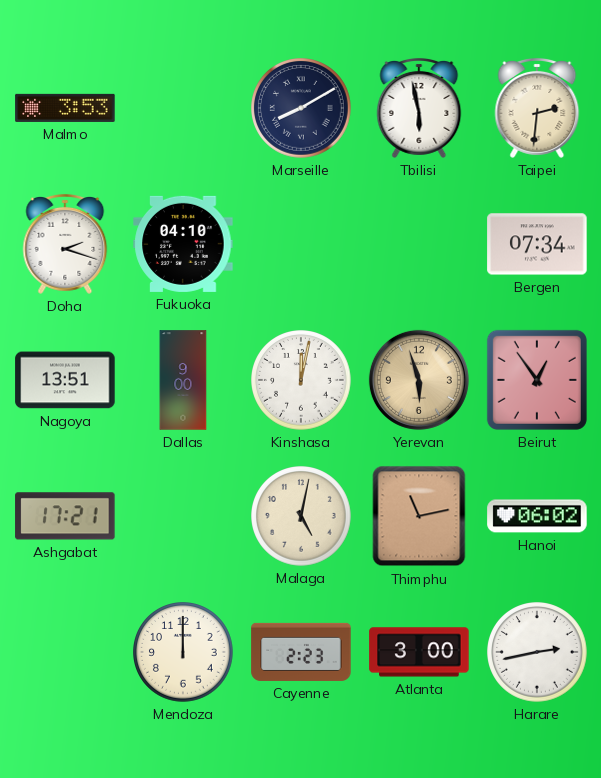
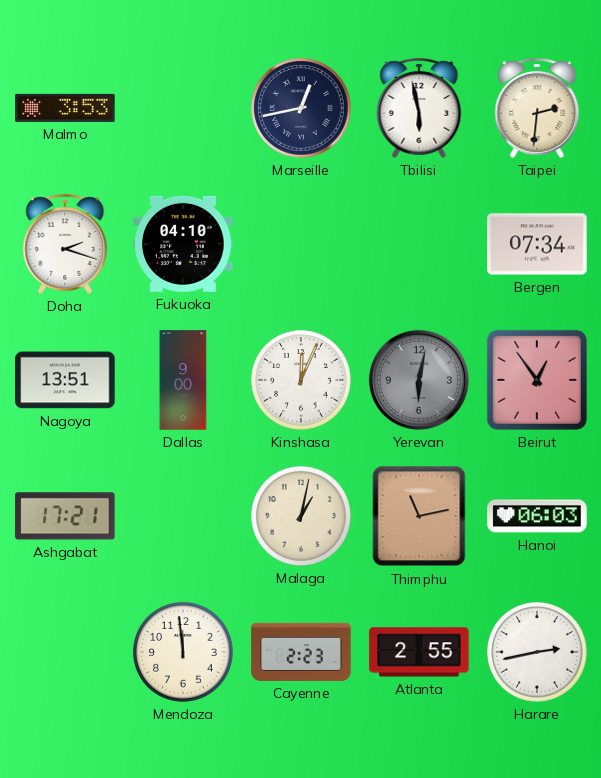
Marseille: 8:10 -> 12:43
Kinshasa: 12:02 -> 12:04
Yerevan: 5:57 -> 6:02
Yerevan dial: champagne -> grey
Malaga: 5:02 -> 1:02
Hanoi: 06:02 -> 06:03
Mendoza: 12:00 -> 11:59
Atlanta: 3:00 -> 2:55
